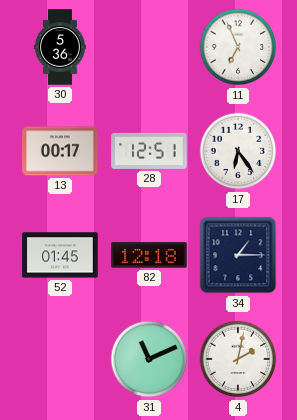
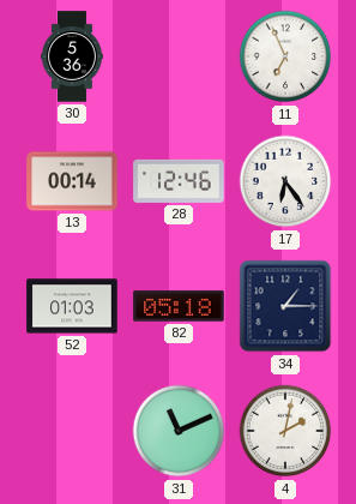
13: 00:17 -> 00:14
28: 12:51 -> 12:46
52: 01:45 -> 01:03
82: 12:18 -> 05:18
